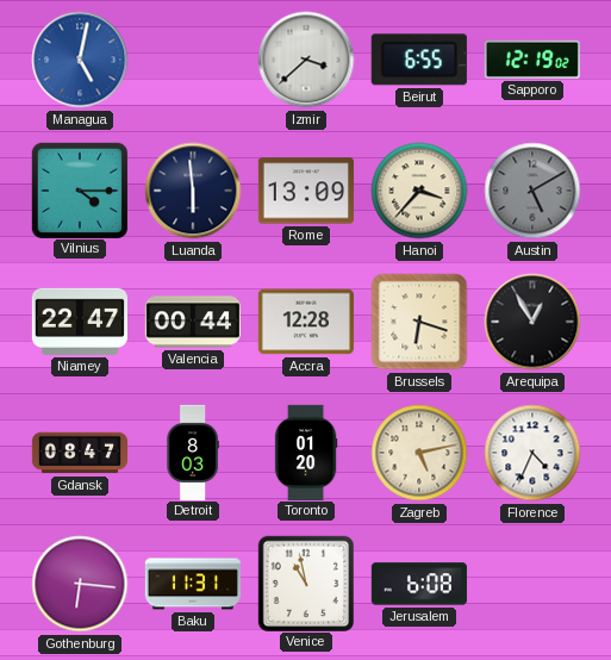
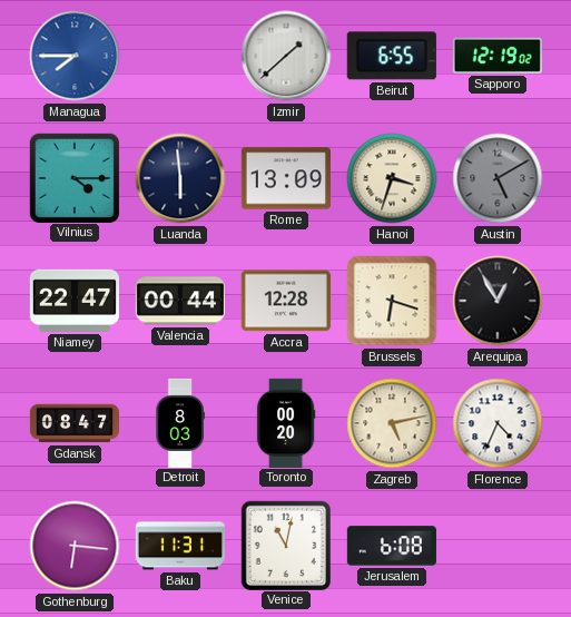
Managua: 5:02 -> 7:45
Izmir: 3:38 -> 1:38
Hanoi: 3:37 -> 3:33
Toronto: 01:20 -> 00:20
Venice: 10:58 -> 11:02
